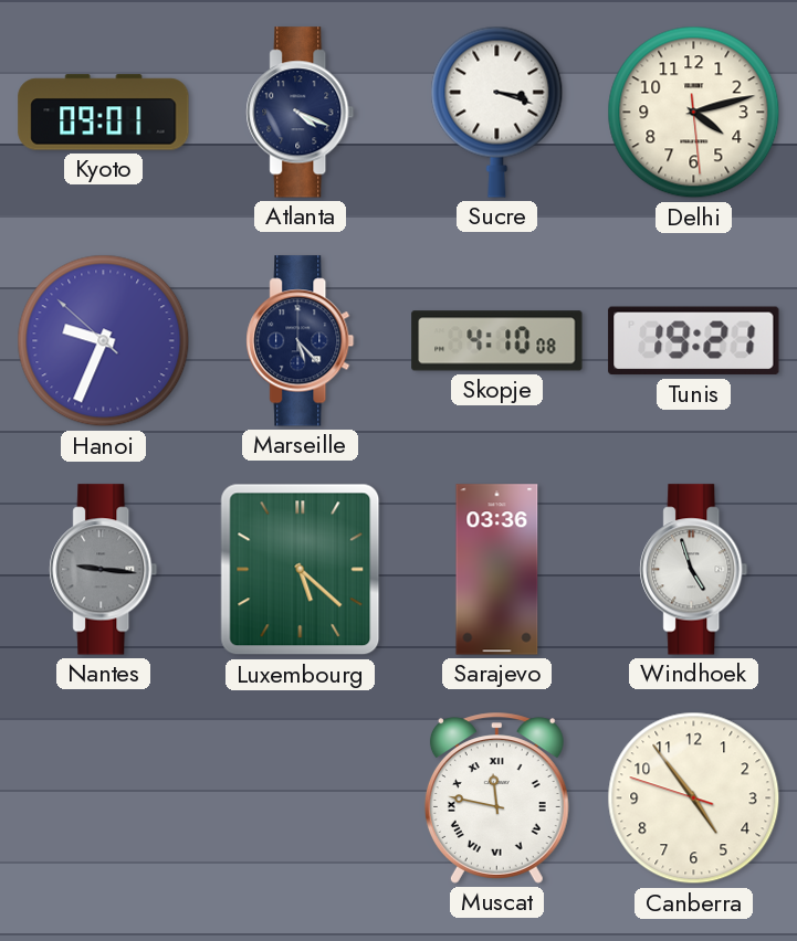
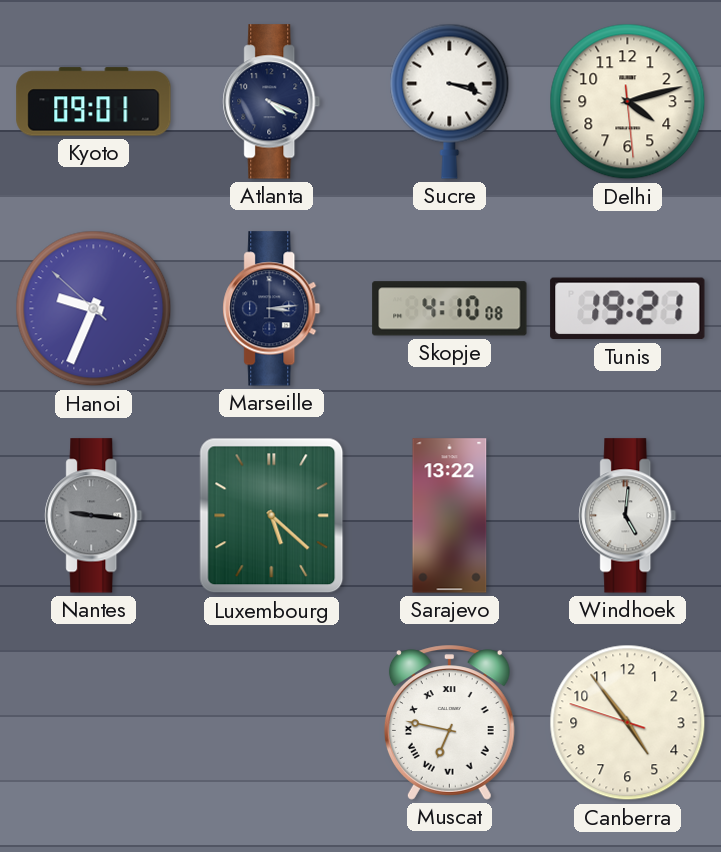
Marseille: 5:23 -> 3:14
Sarajevo: 03:36 -> 13:22
Windhoek: 4:57 -> 5:01
Muscat: 11:47 -> 6:47
